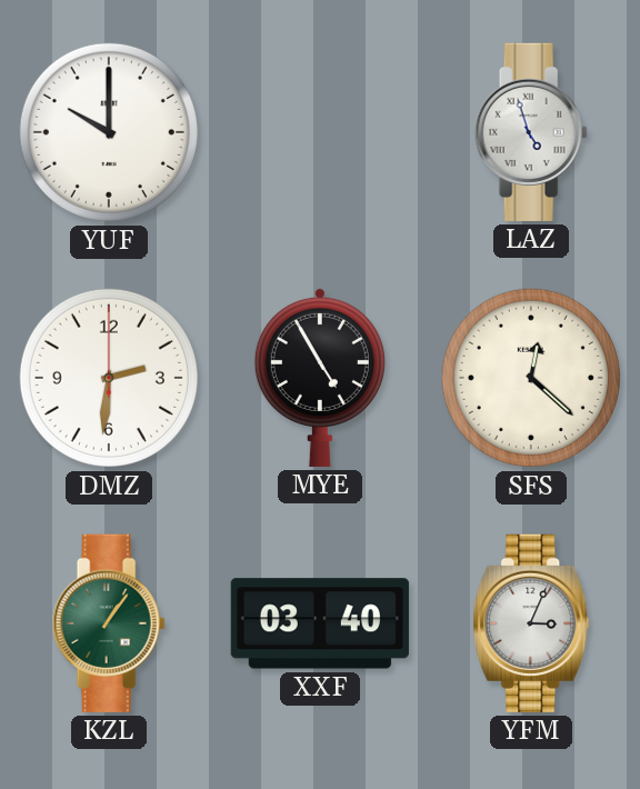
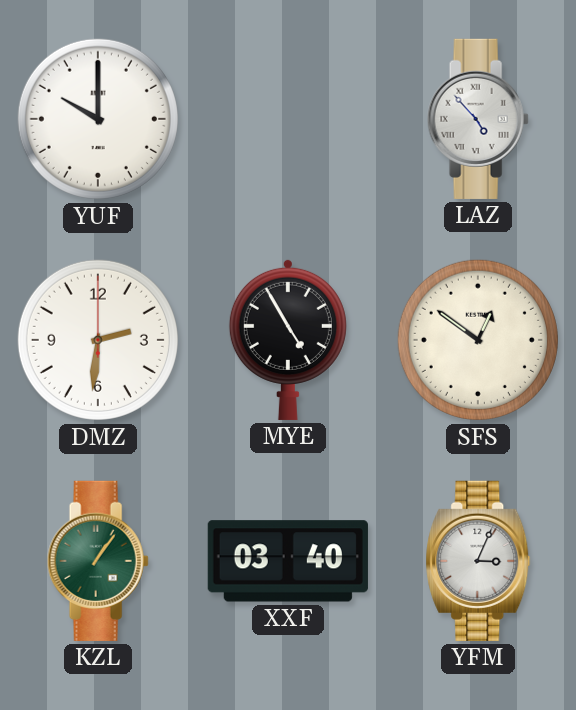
LAZ: 4:57 -> 4:53
SFS: 12:22 -> 12:51
